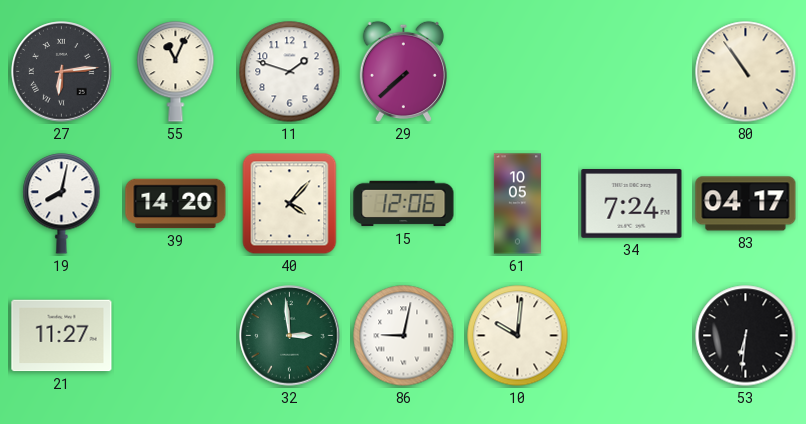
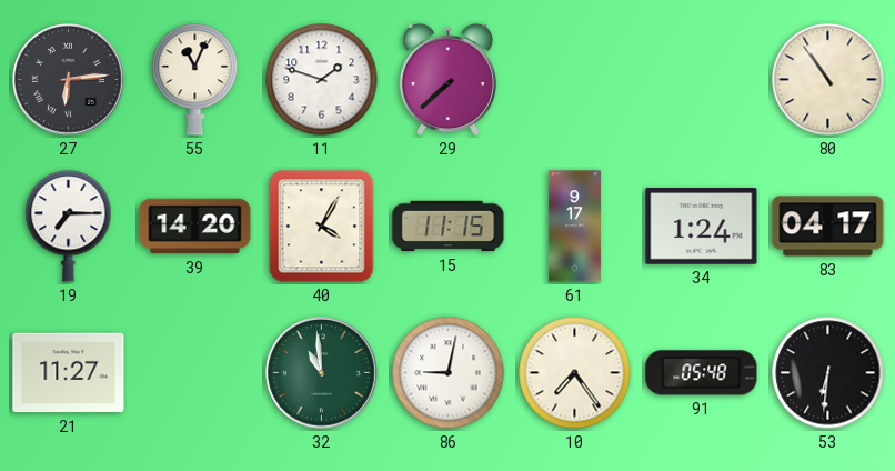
19: 8:02 -> 7:15
40: 4:07 -> 4:05
15: 12:06 -> 11:15
61: 10:05 -> 9:17
34: 7:24 -> 1:24
32: 2:59 -> 10:59
10: 10:01 -> 7:24
91: none -> 05:48
